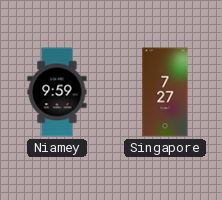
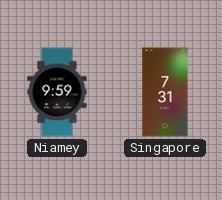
Singapore: 7:27 -> 7:31
